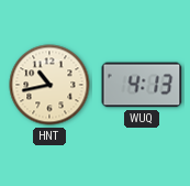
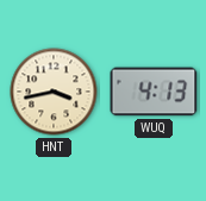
HNT: 10:43 -> 3:43
